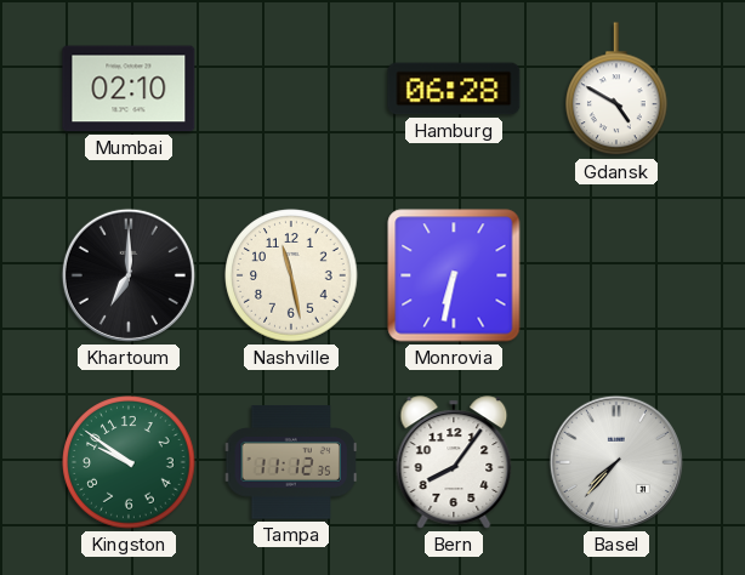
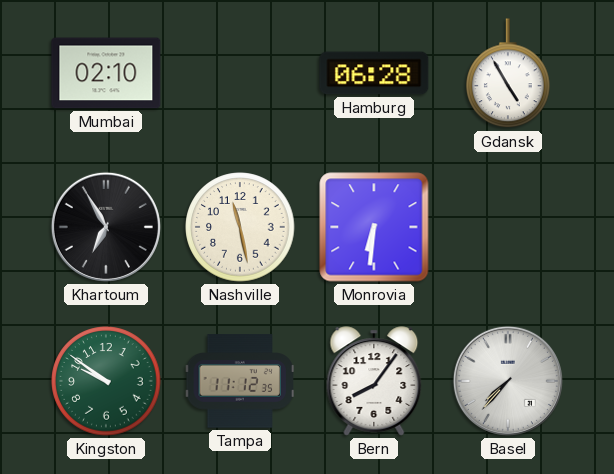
Gdansk: 4:50 -> 4:55
Khartoum: 7:00 -> 6:55
Monrovia: 6:32 -> 6:31
